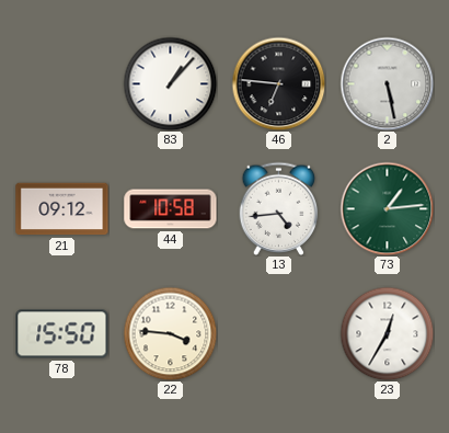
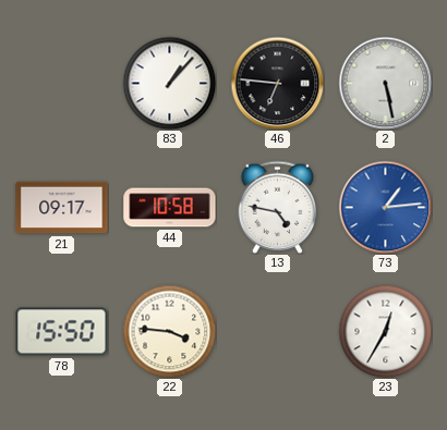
21: 09:12 -> 09:17
13: 4:44 -> 4:47
73 dial: green -> blue
